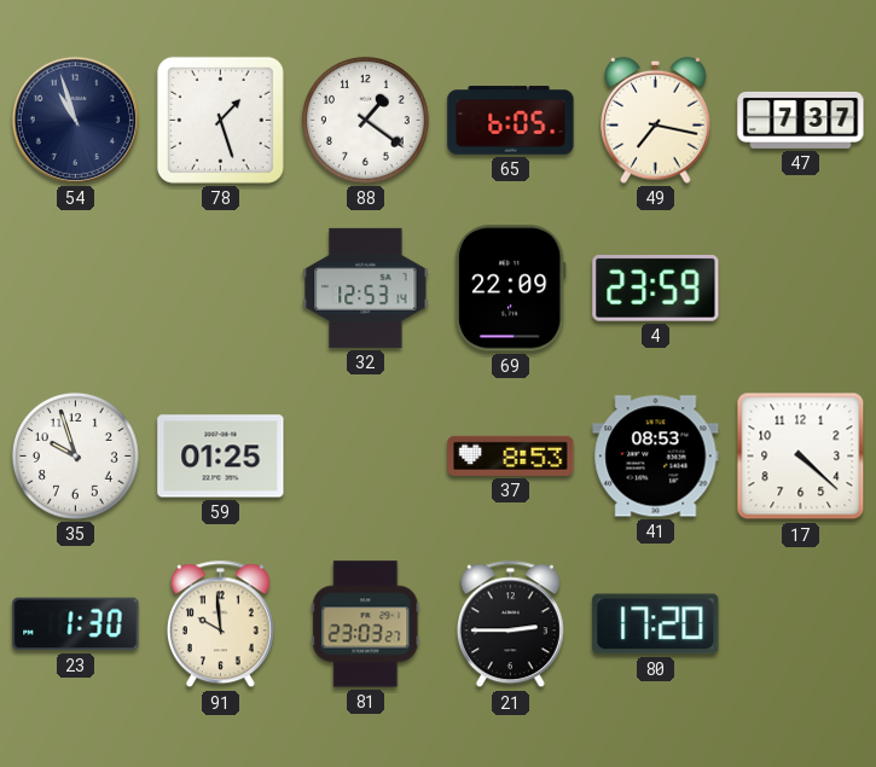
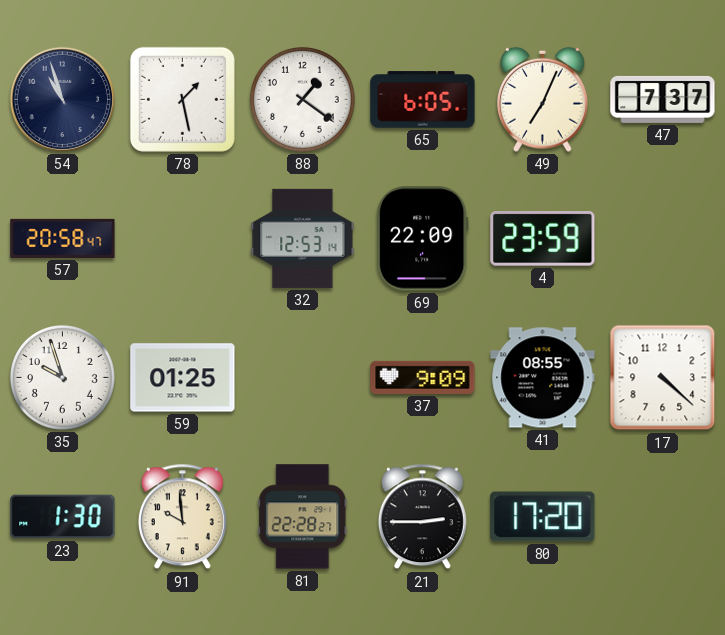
78: 1:27 -> 1:28
49: 7:17 -> 7:04
57: none -> 20:58
37: 8:53 -> 9:09
41: 08:53 -> 08:55
81: 23:03 -> 22:28
